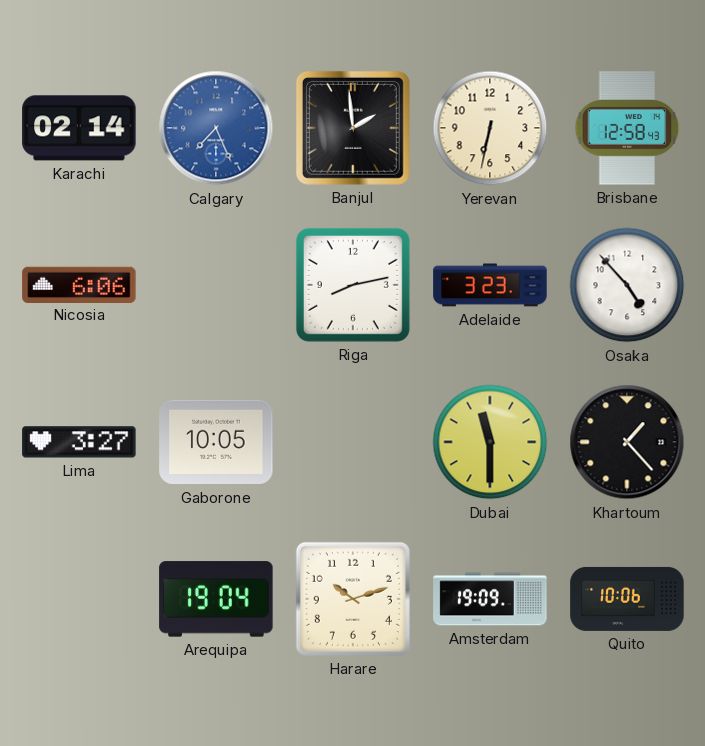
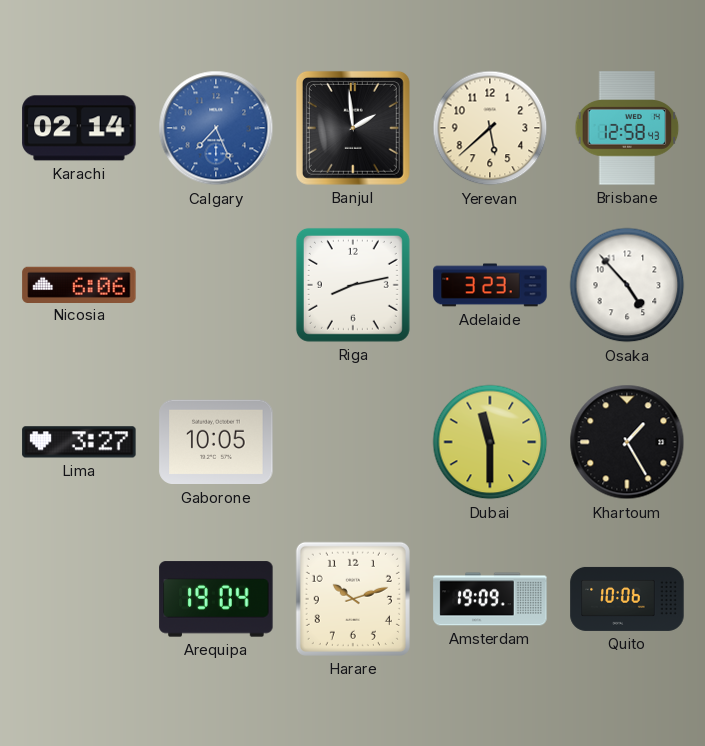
Yerevan: 6:32 -> 5:38
Khartoum: 1:23 -> 1:25
